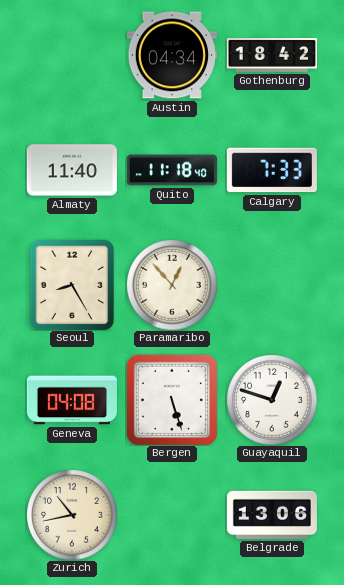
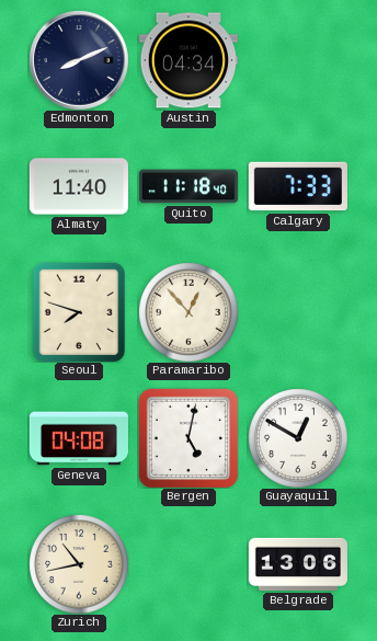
Edmonton: none -> 8:11
Gothenburg: 18:42 -> none
Seoul: 8:25 -> 7:48
Bergen: 5:27 -> 5:02
Guayaquil: 12:48 -> 12:50
